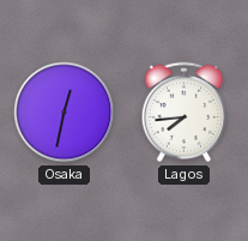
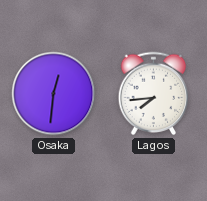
Osaka: 12:32 -> 12:31
